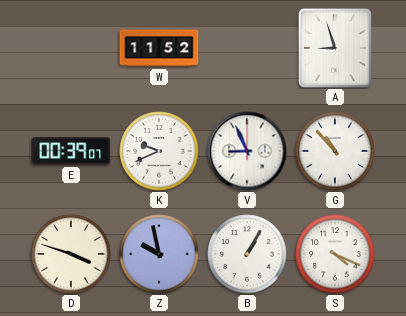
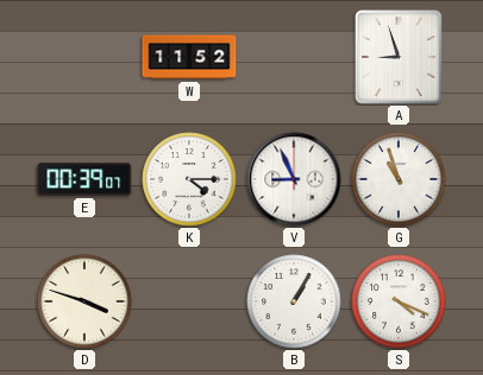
K: 9:41 -> 4:15
G: 10:53 -> 10:57
Z: 9:58 -> none
